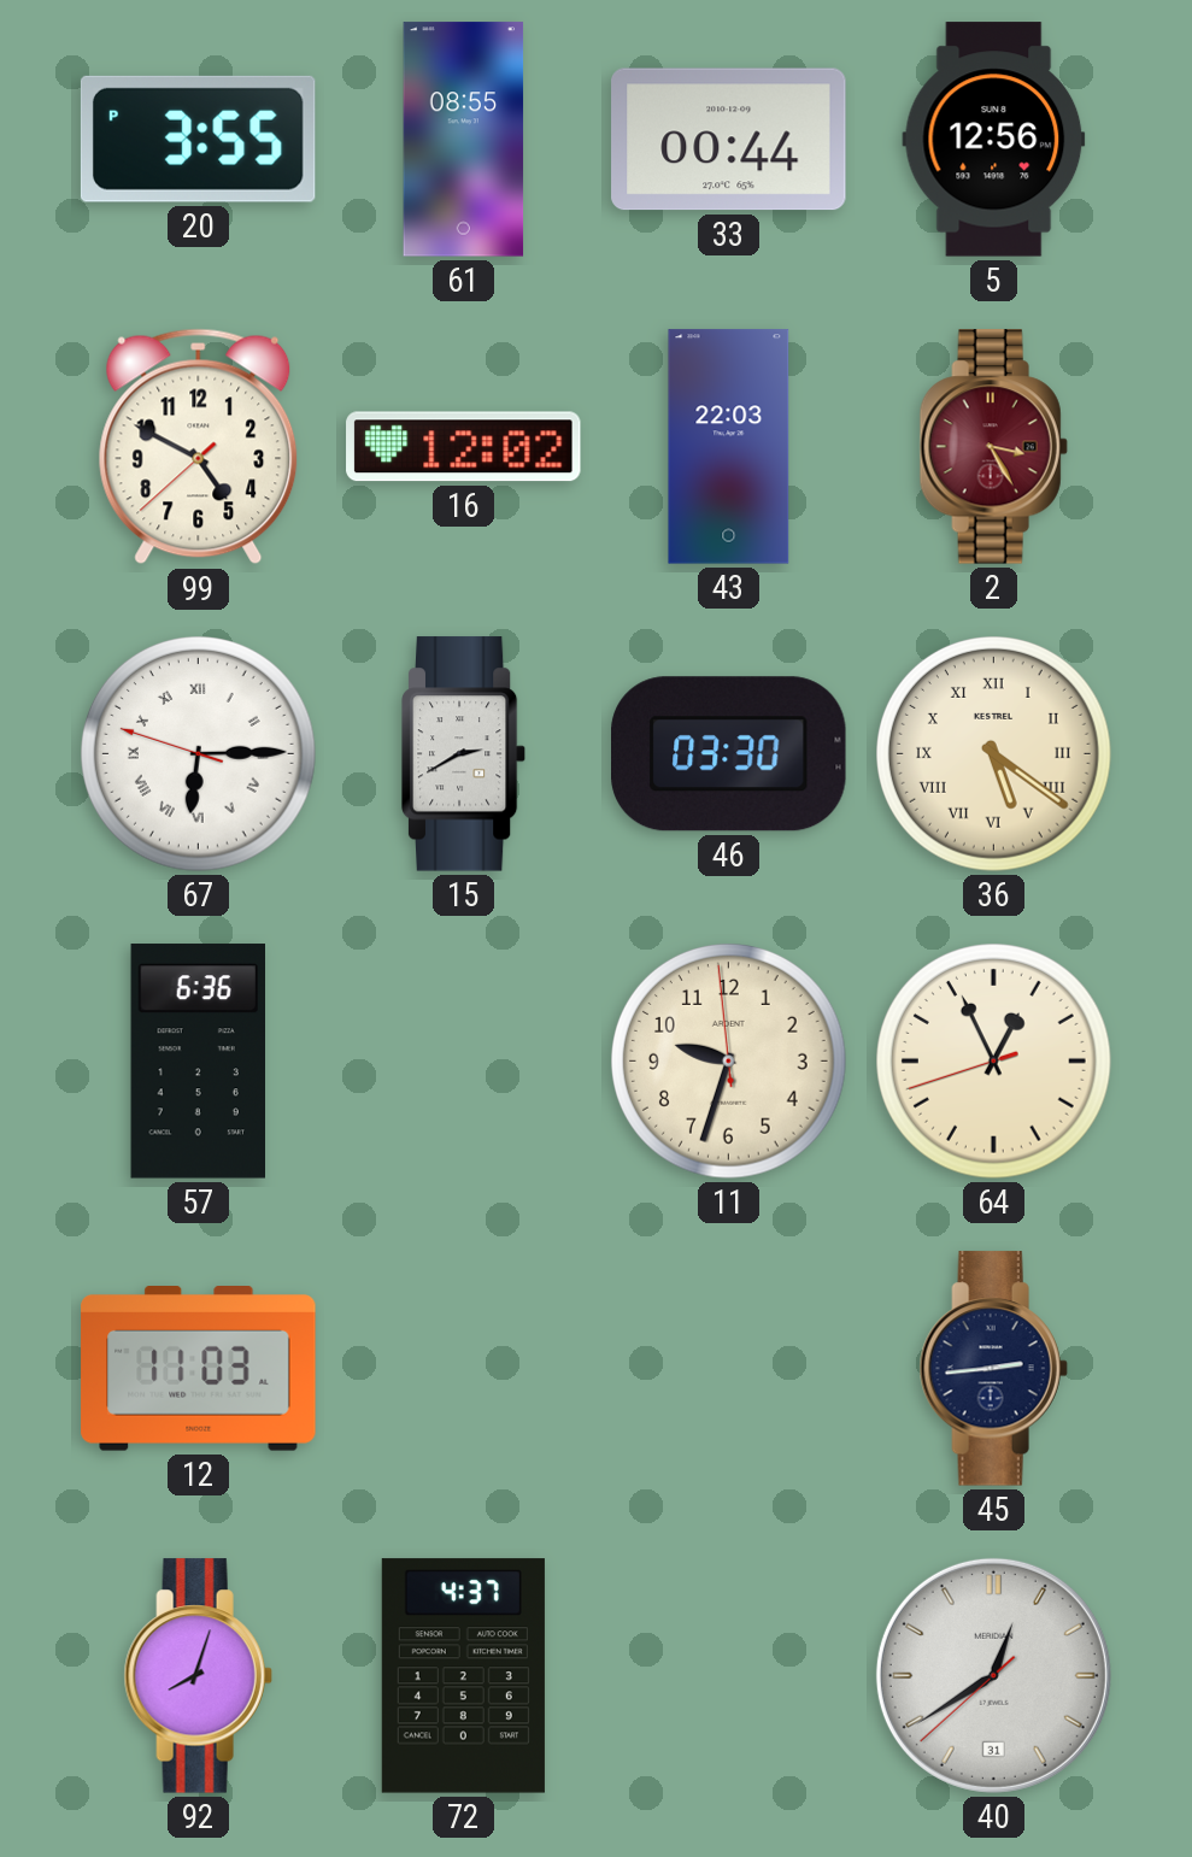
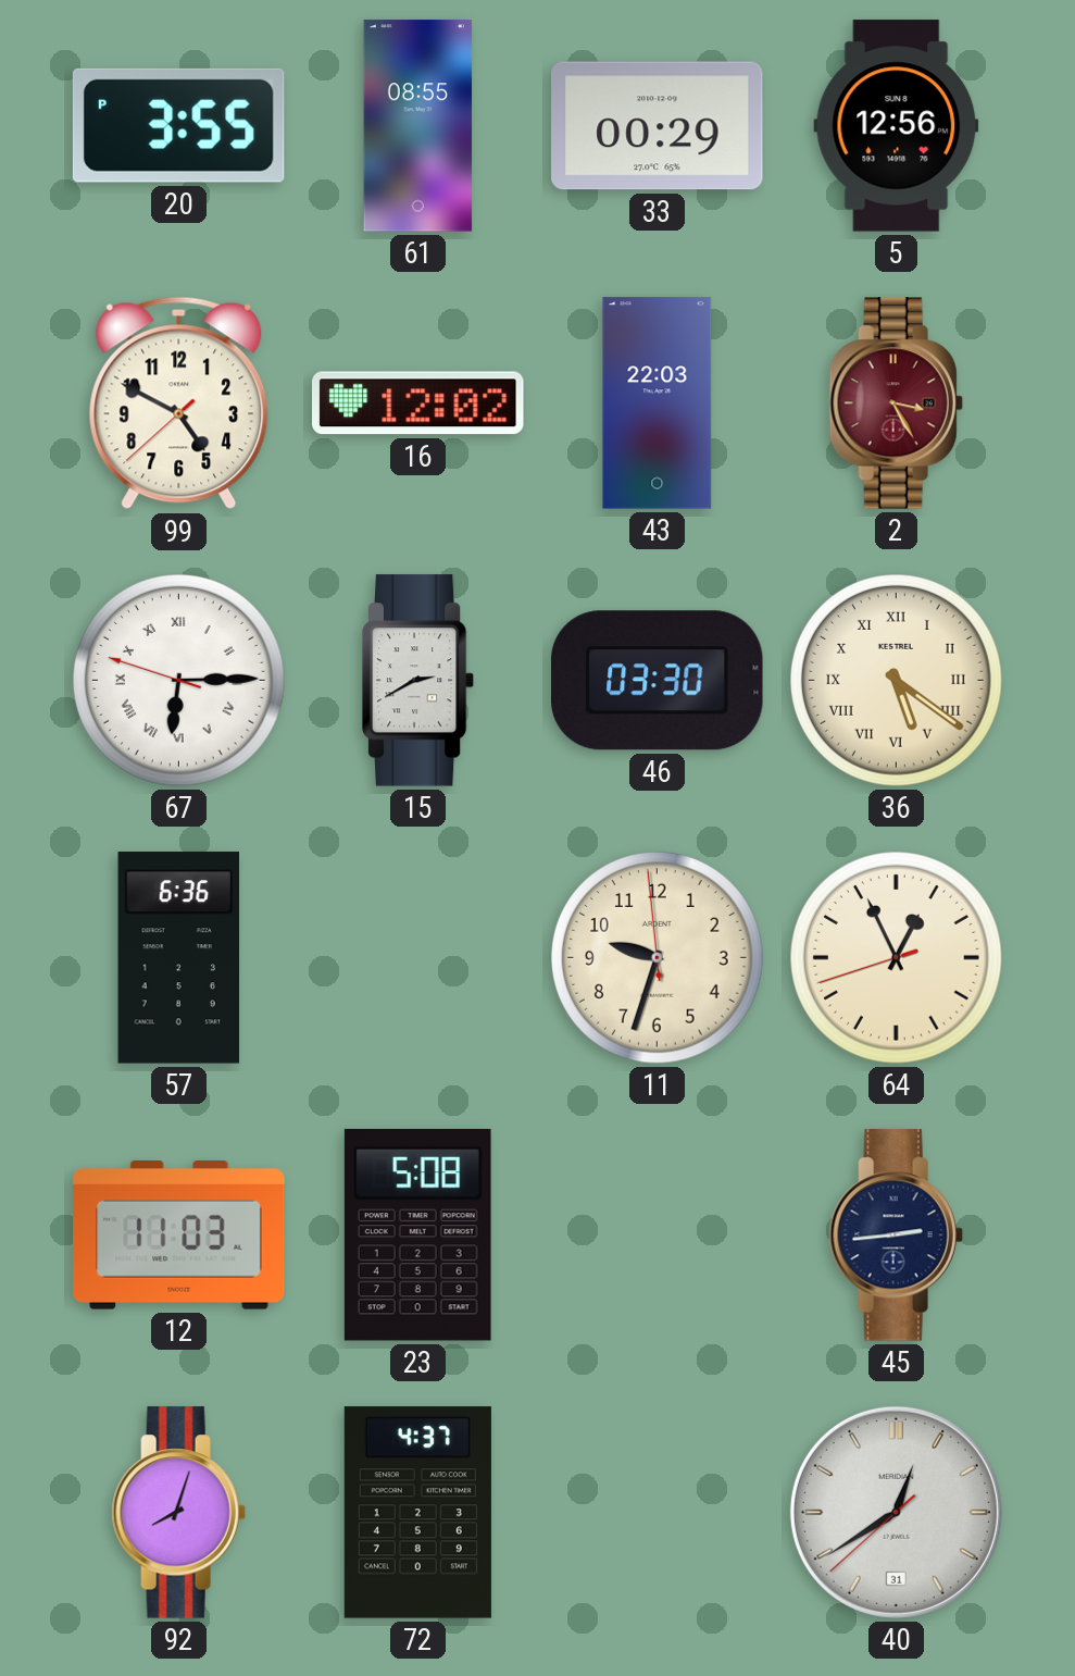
33: 00:44 -> 00:29
23: none -> 5:08
